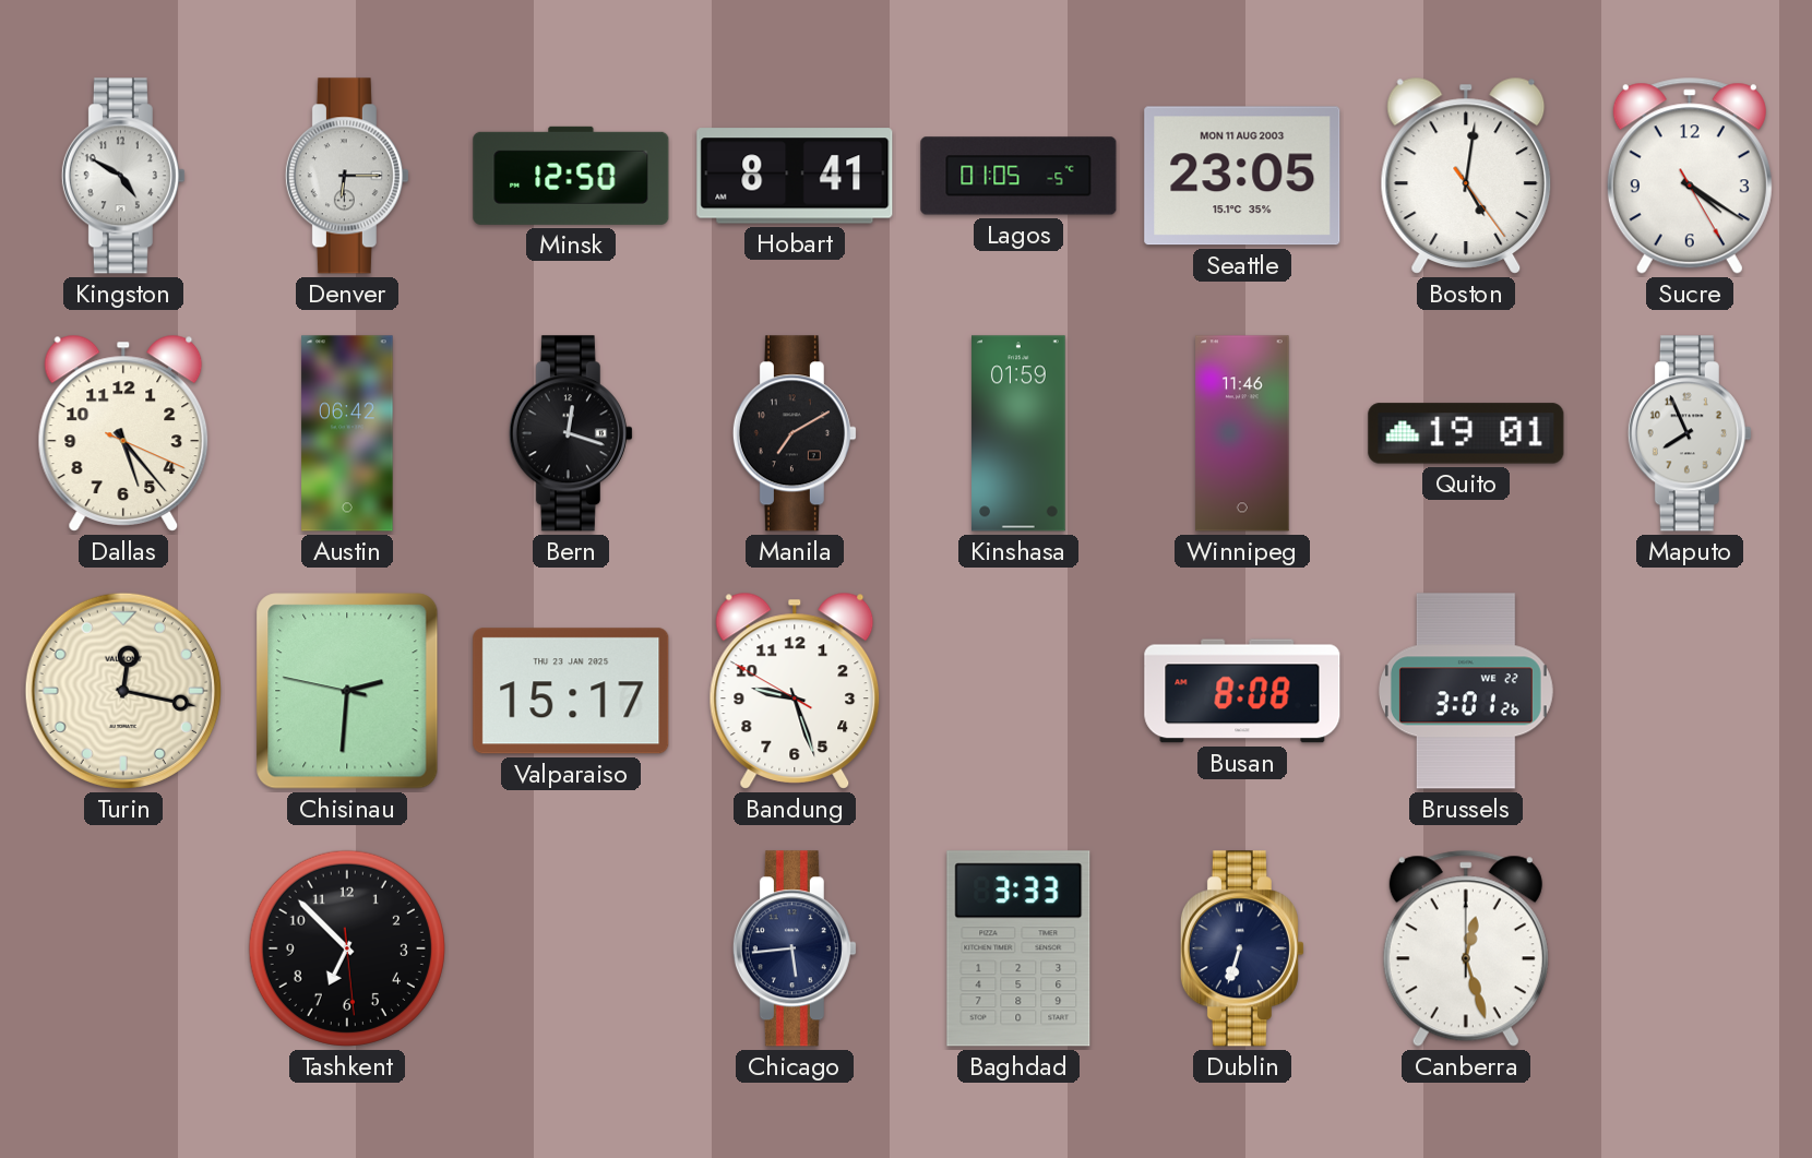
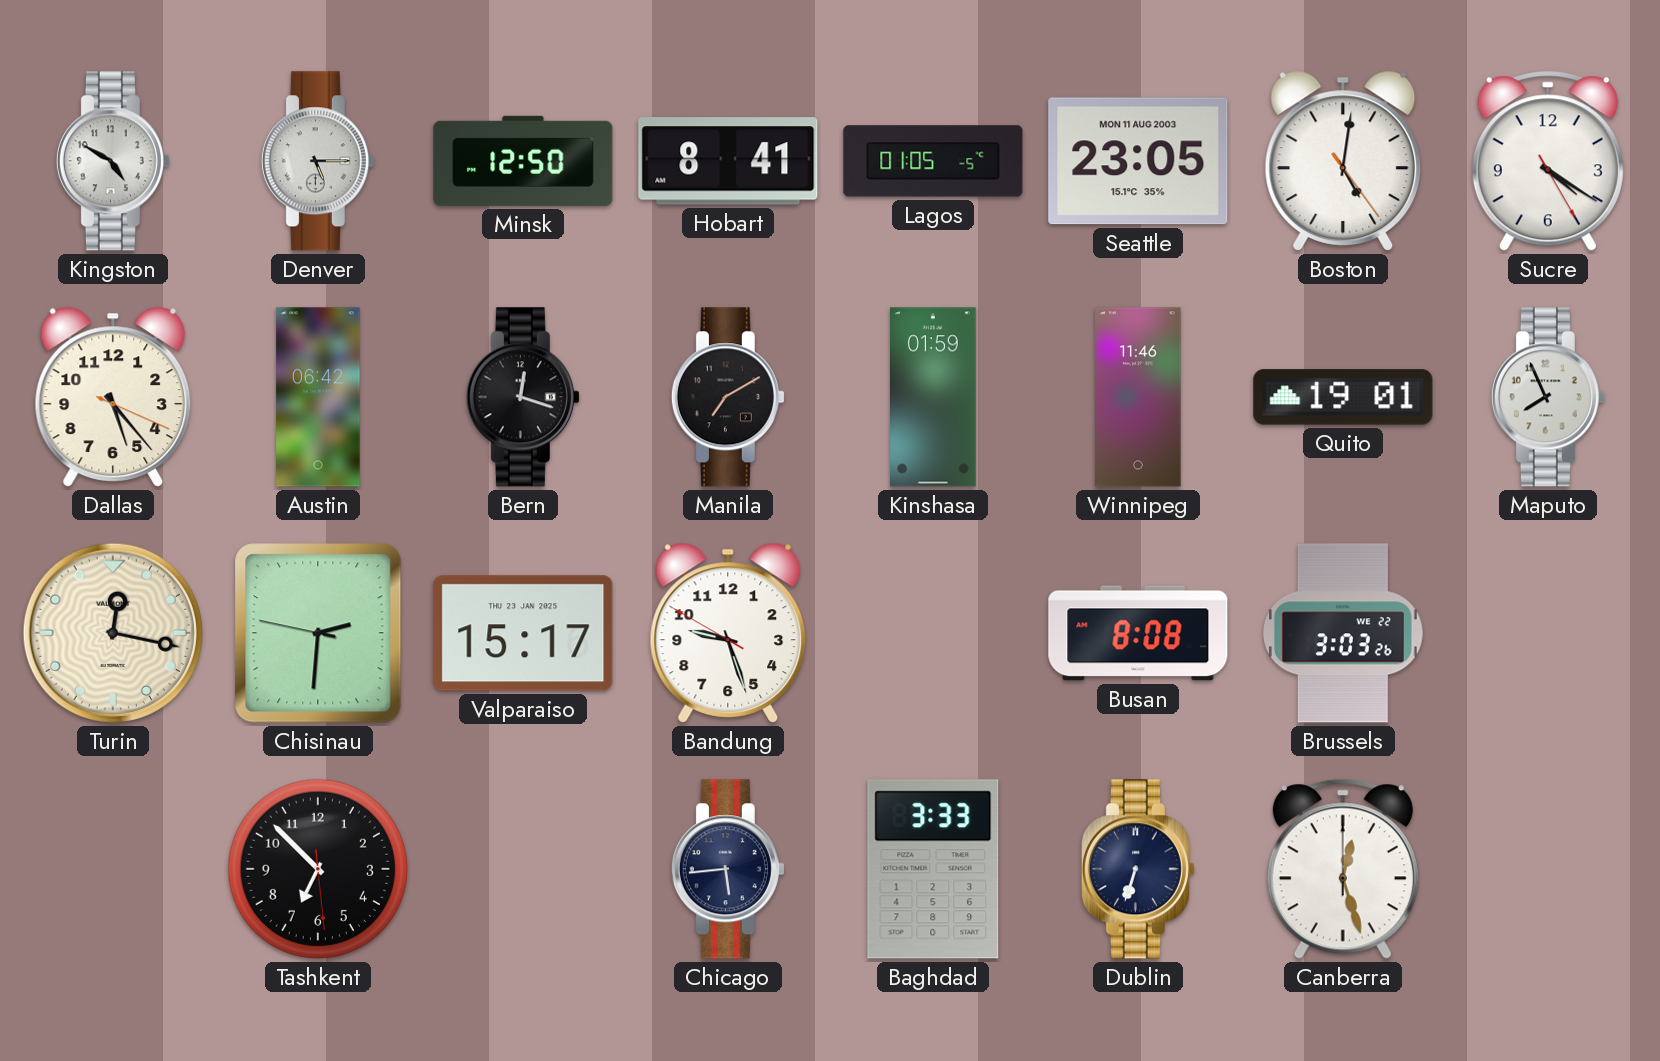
Denver: 6:15 -> 5:15
Brussels: 3:01 -> 3:03
